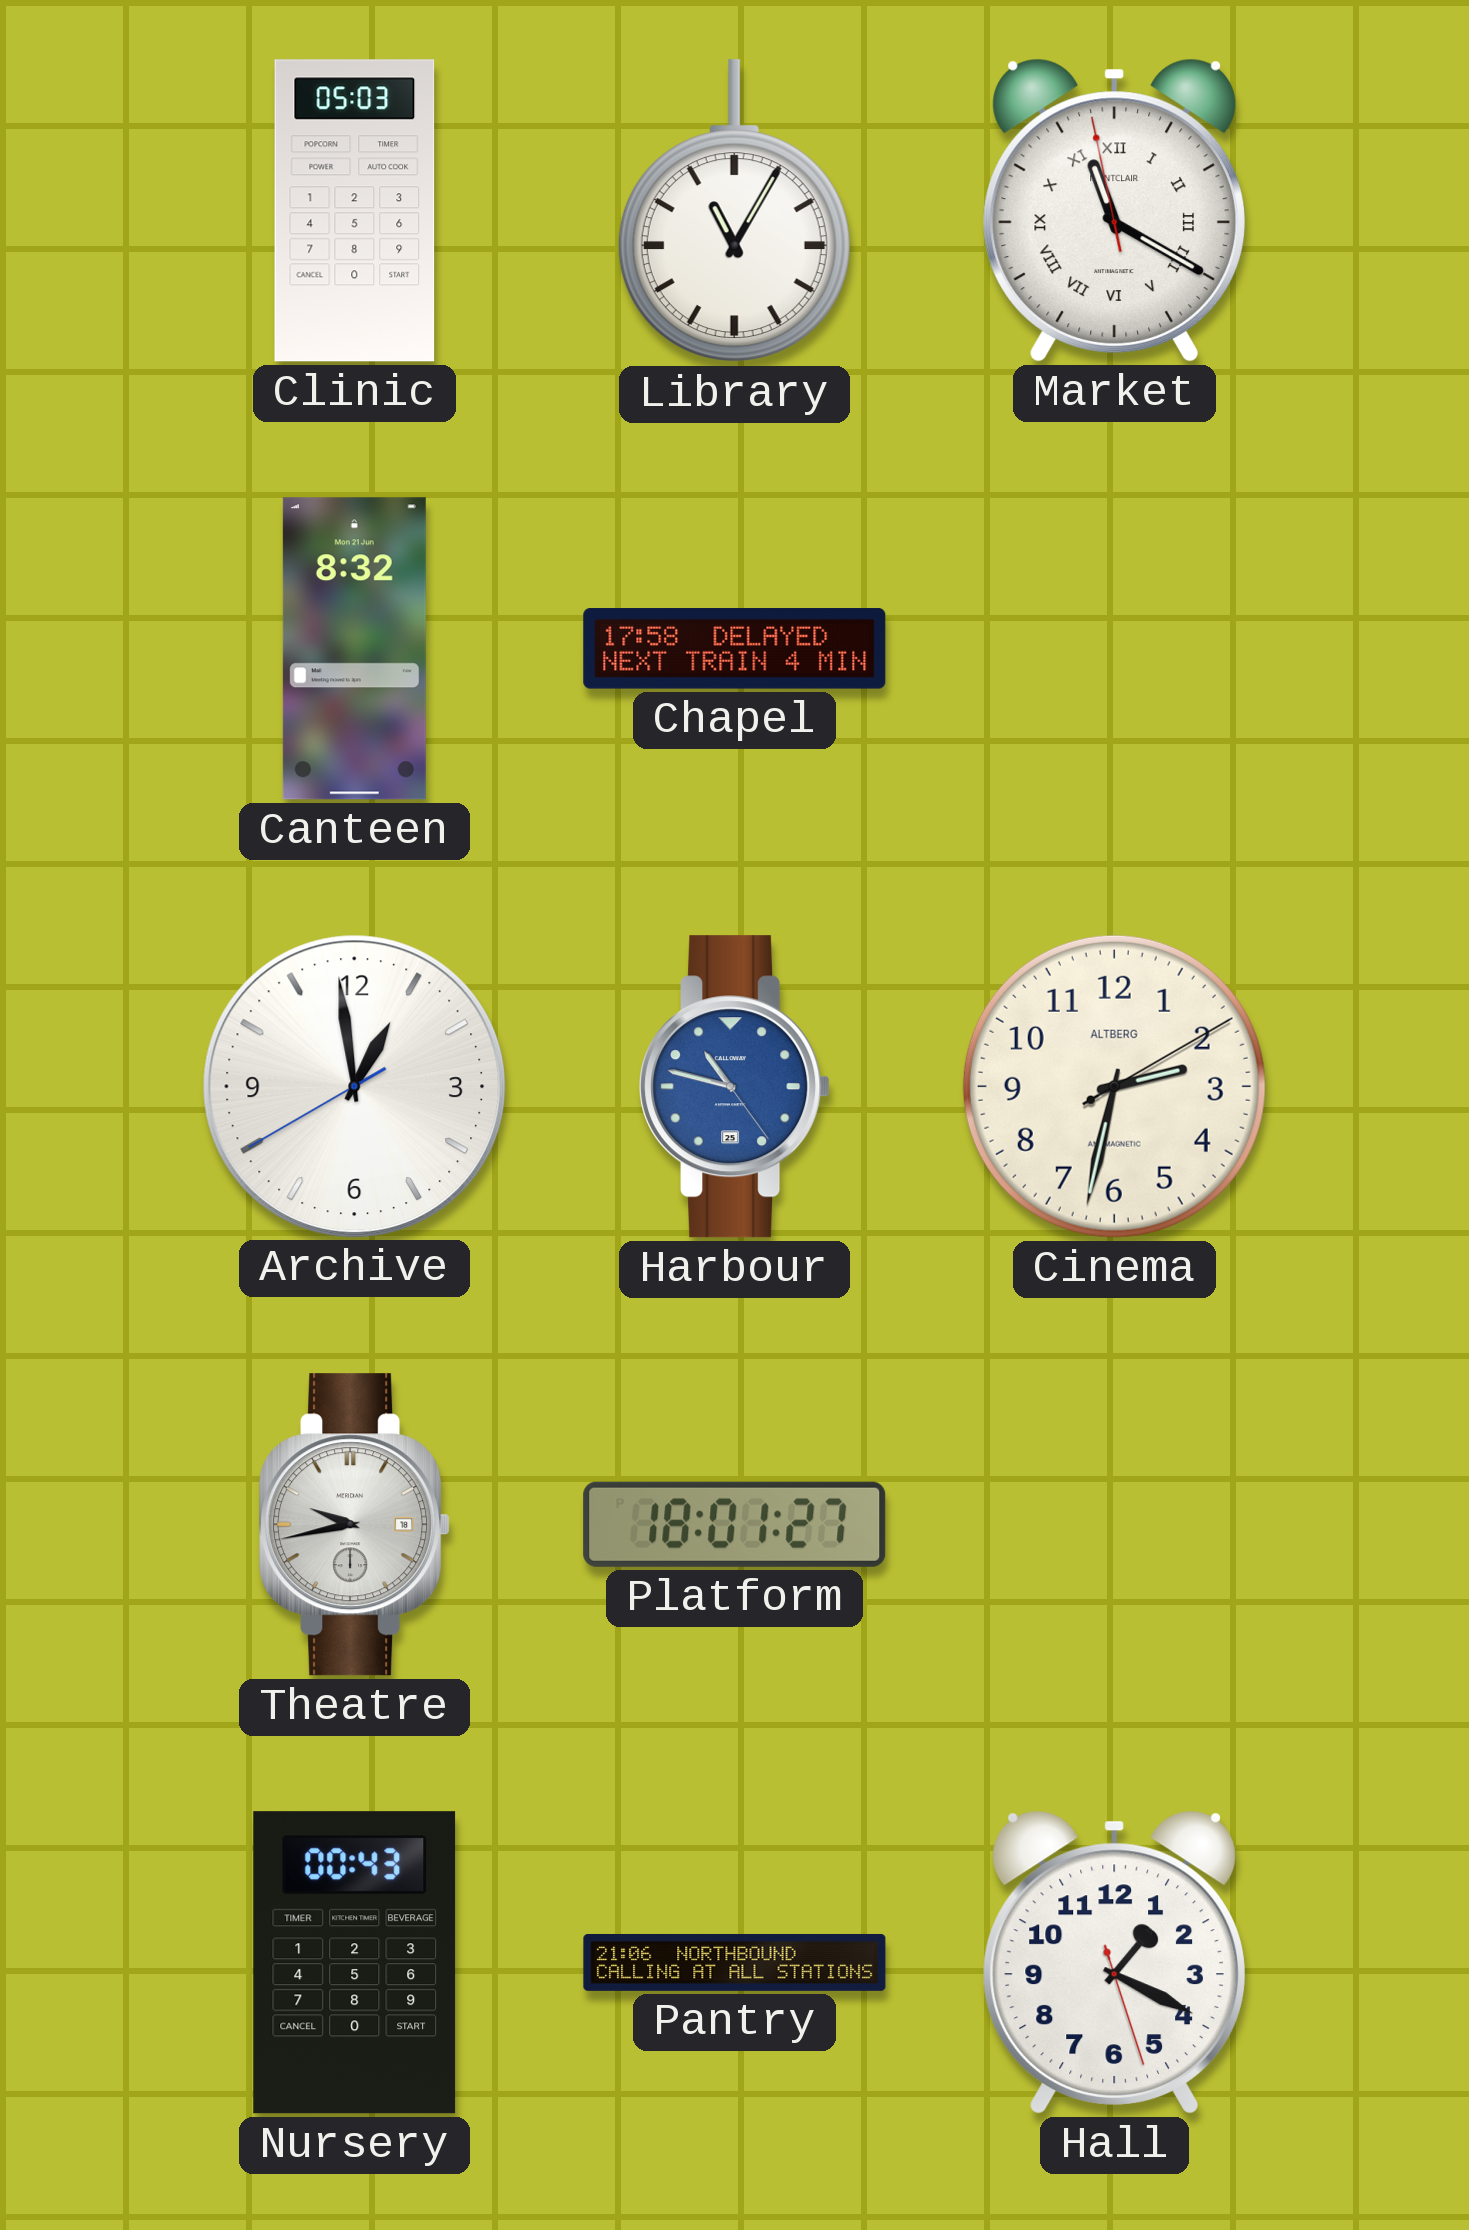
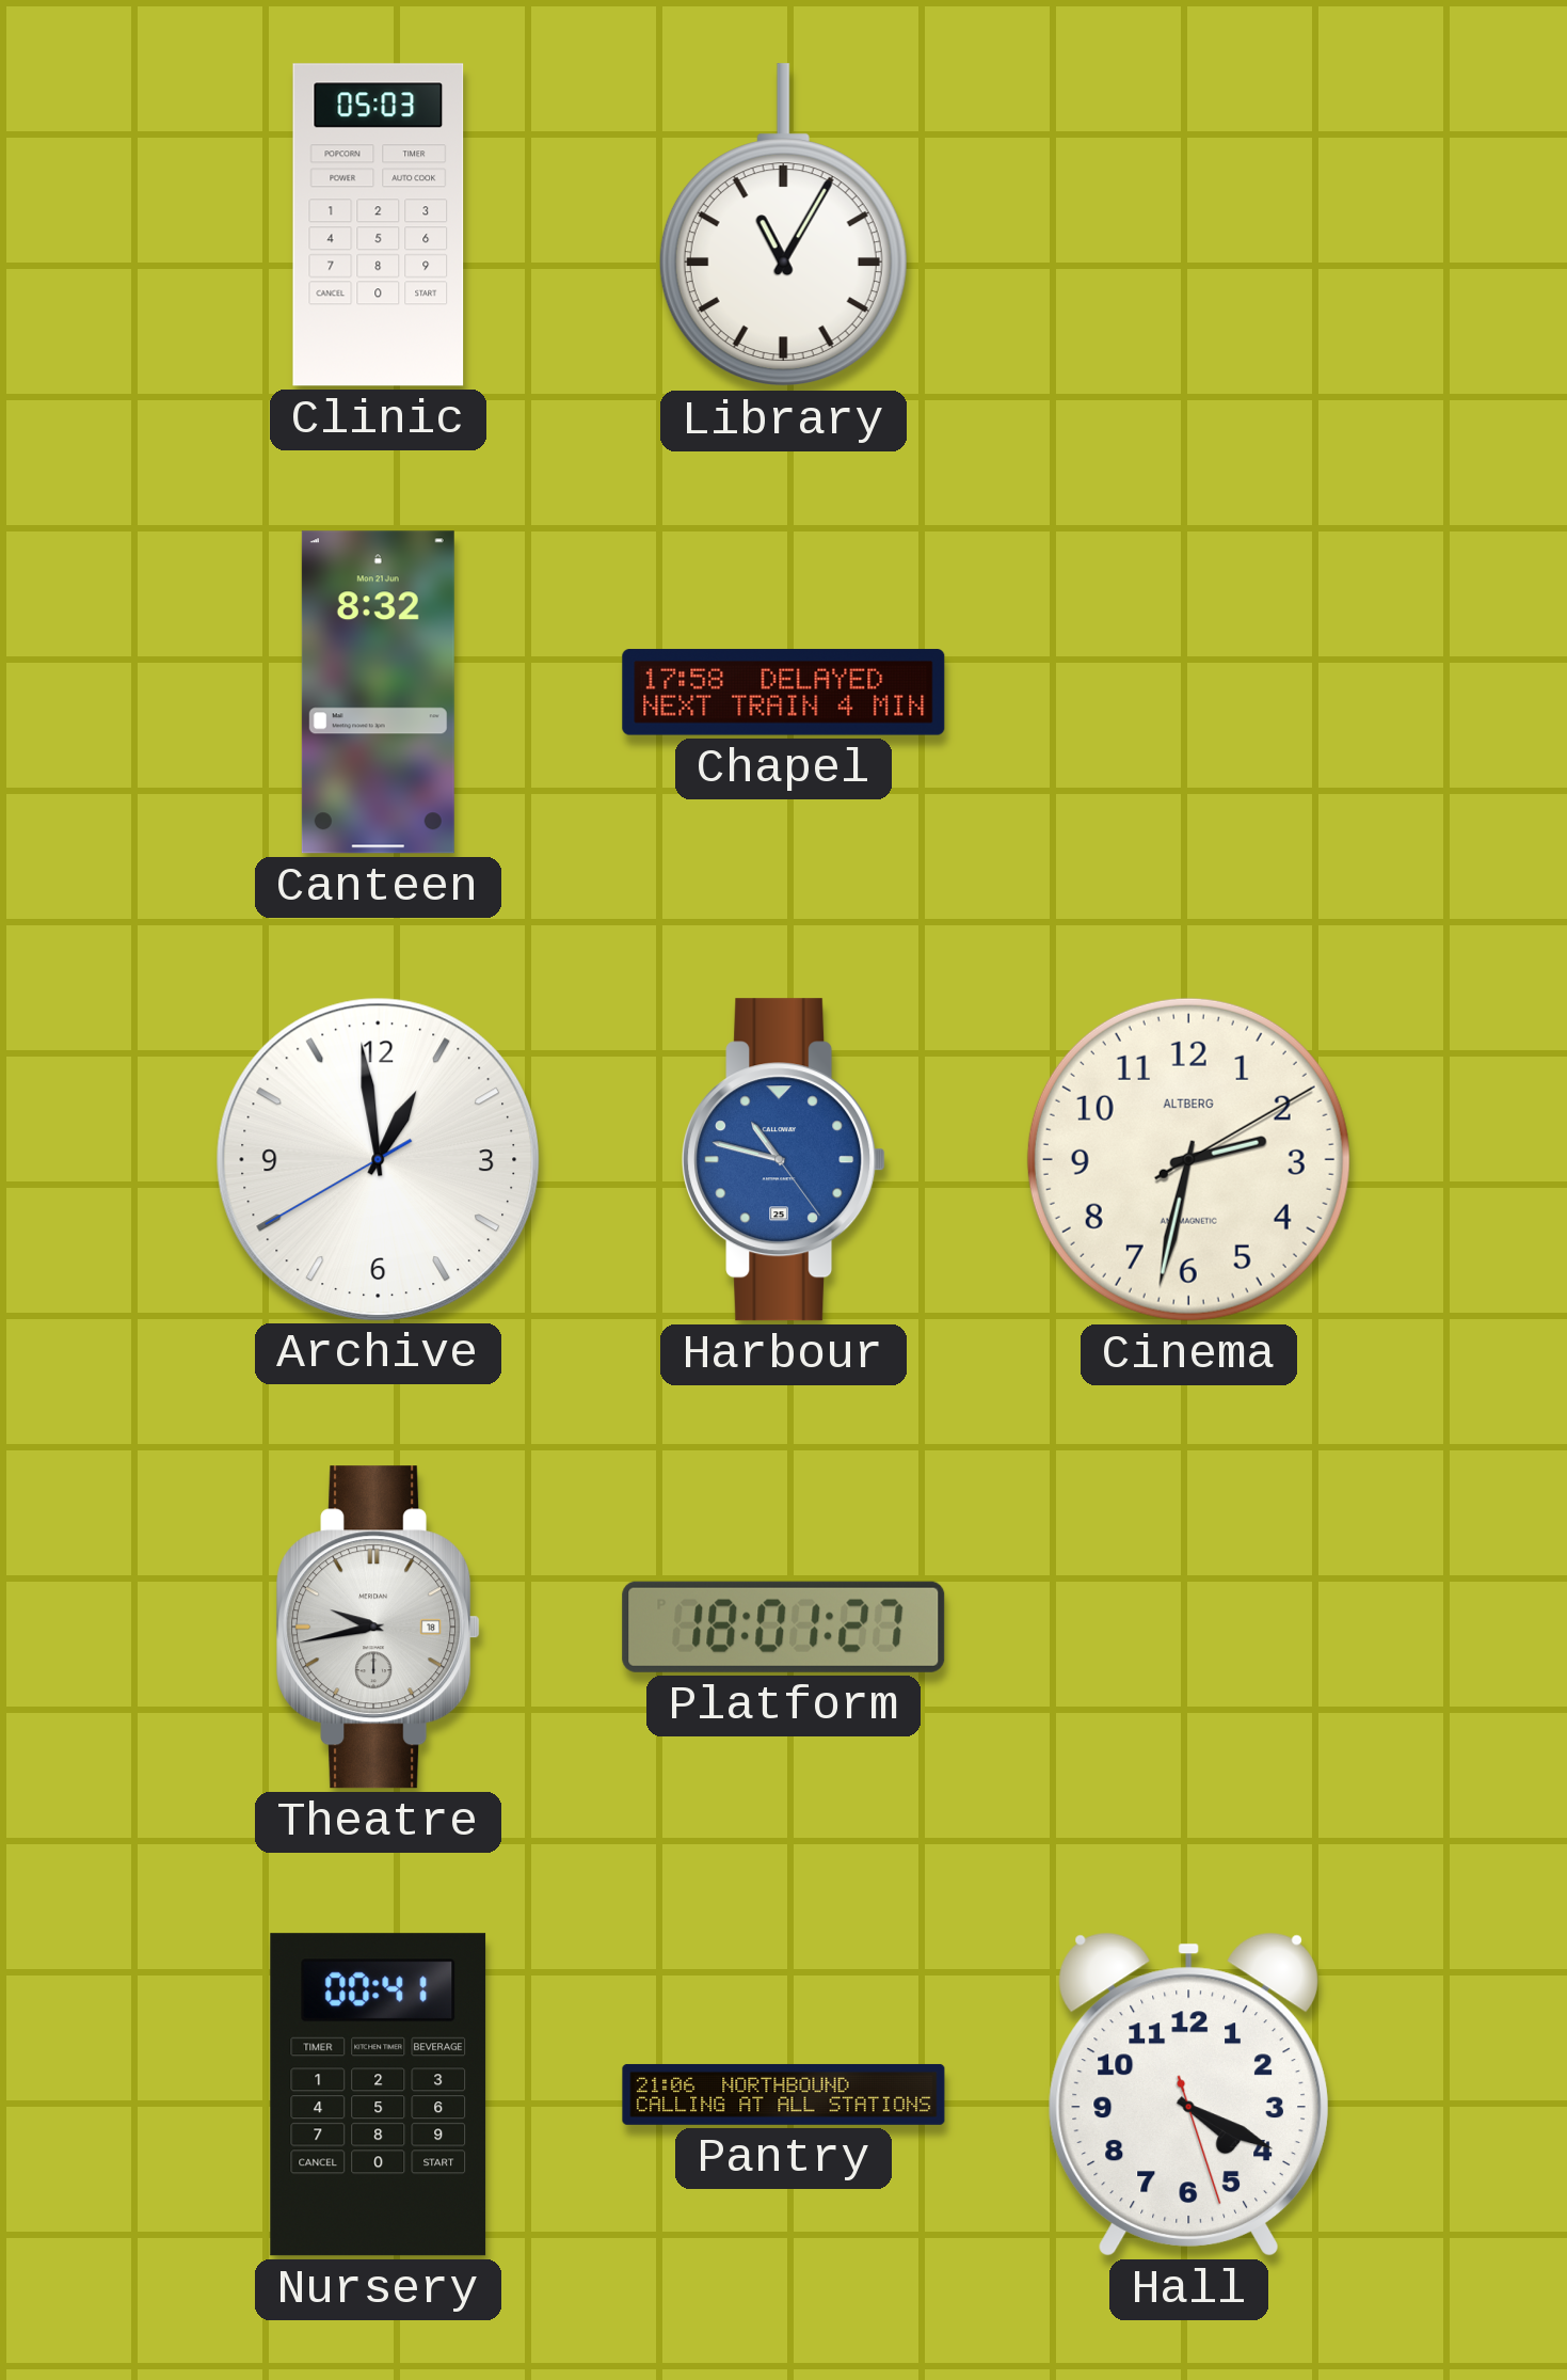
Market: 11:19 -> none
Nursery: 00:43 -> 00:41
Hall: 1:19 -> 4:19
